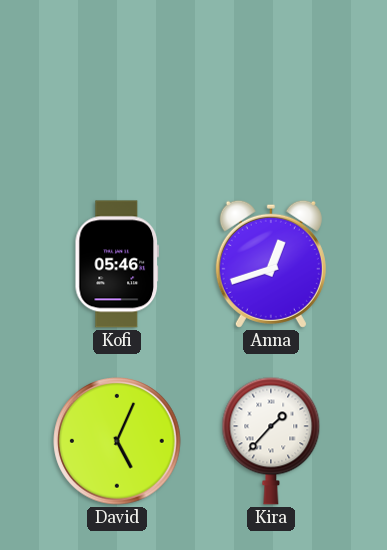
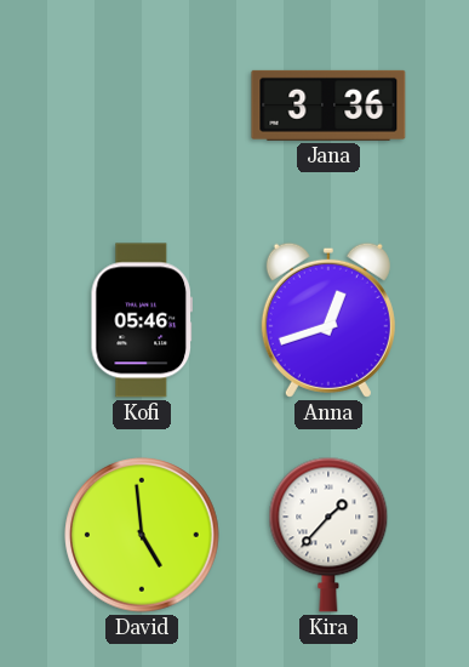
Jana: none -> 3:36
David: 5:04 -> 4:59
